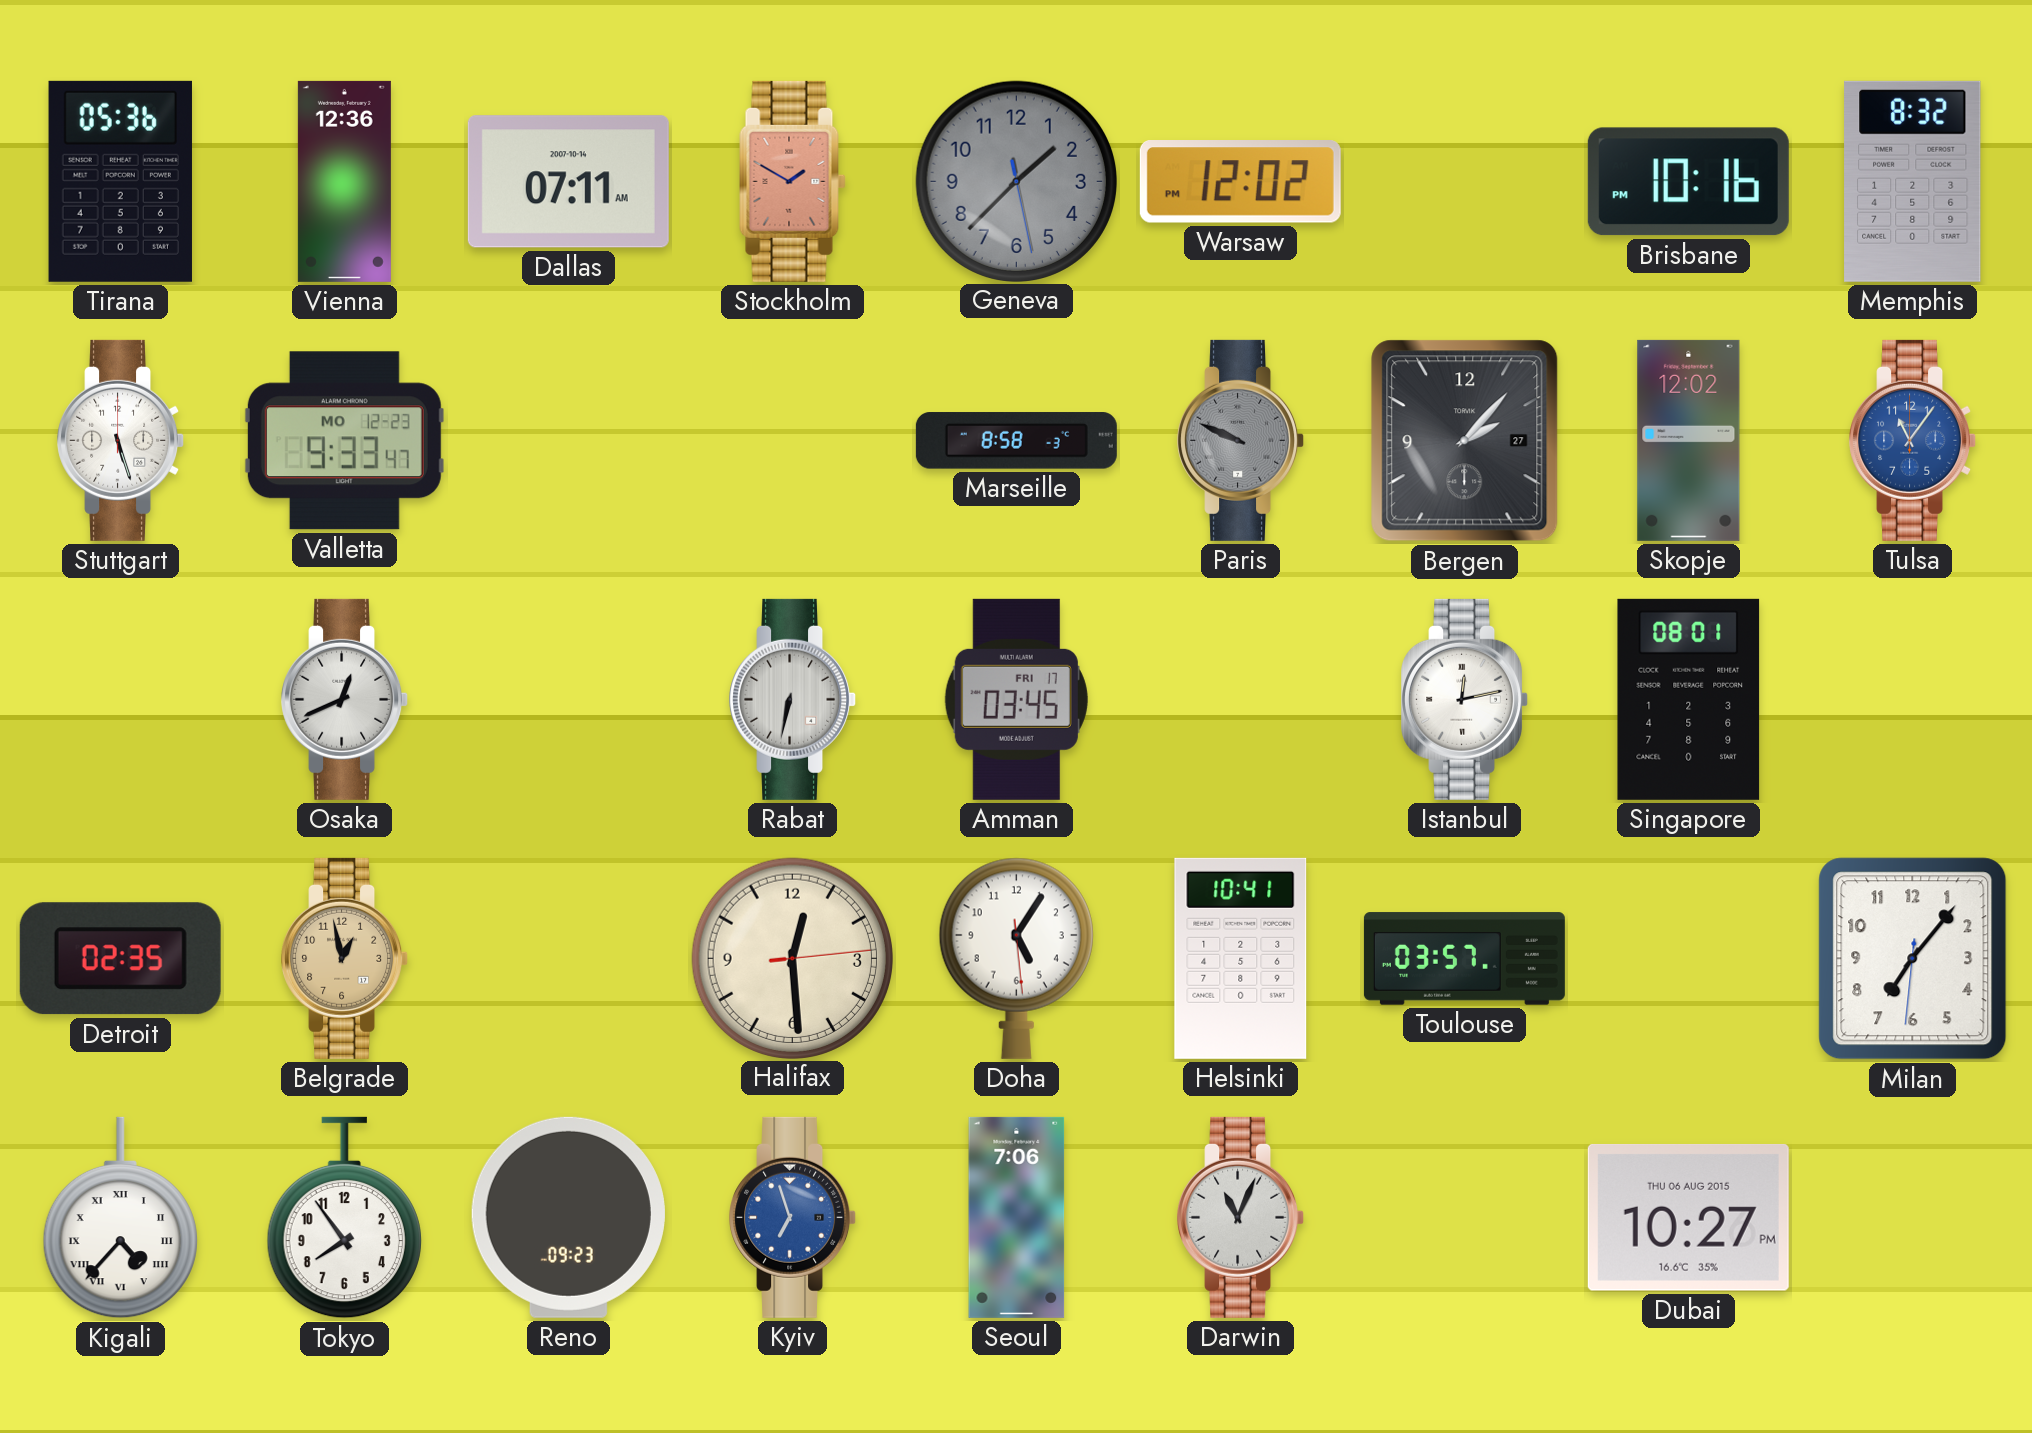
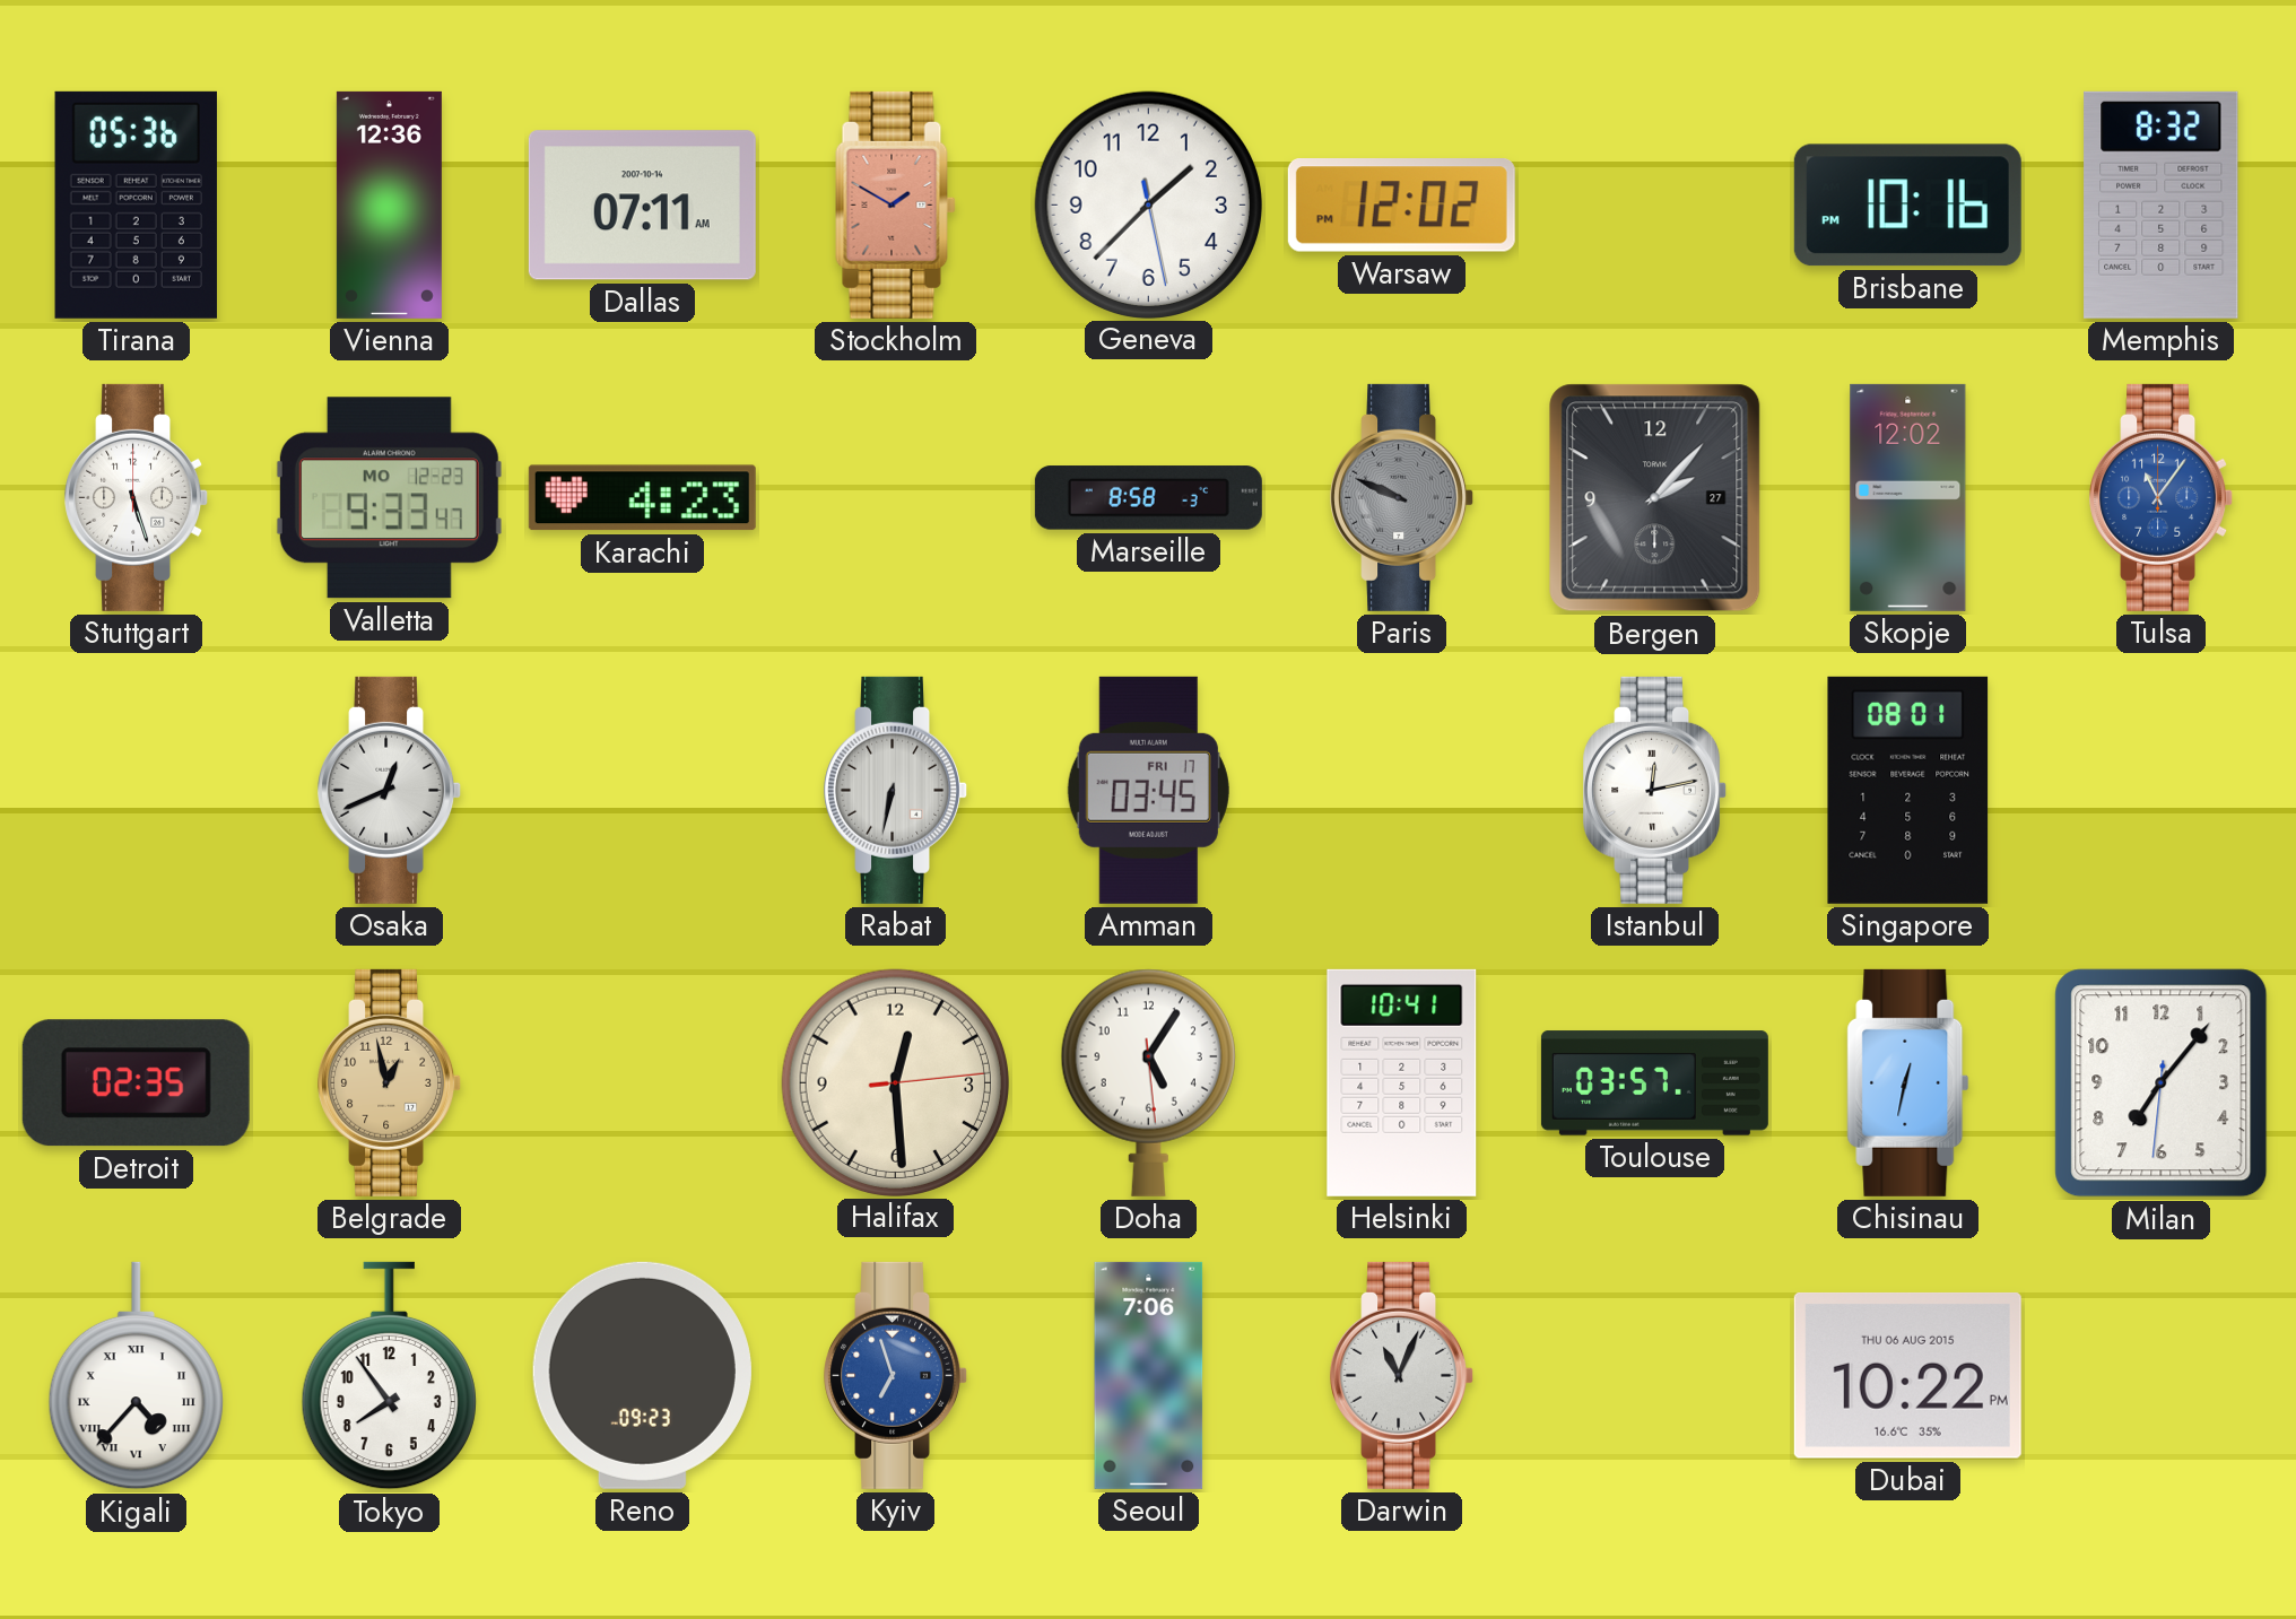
Geneva dial: grey -> white
Karachi: none -> 4:23
Chisinau: none -> 12:32
Dubai: 10:27 -> 10:22
